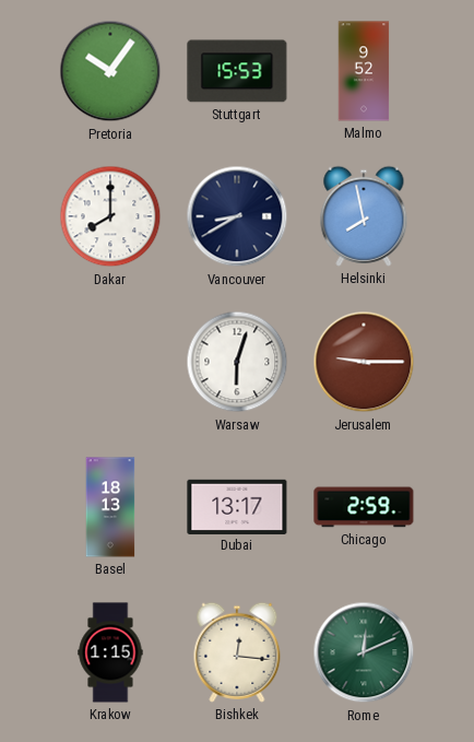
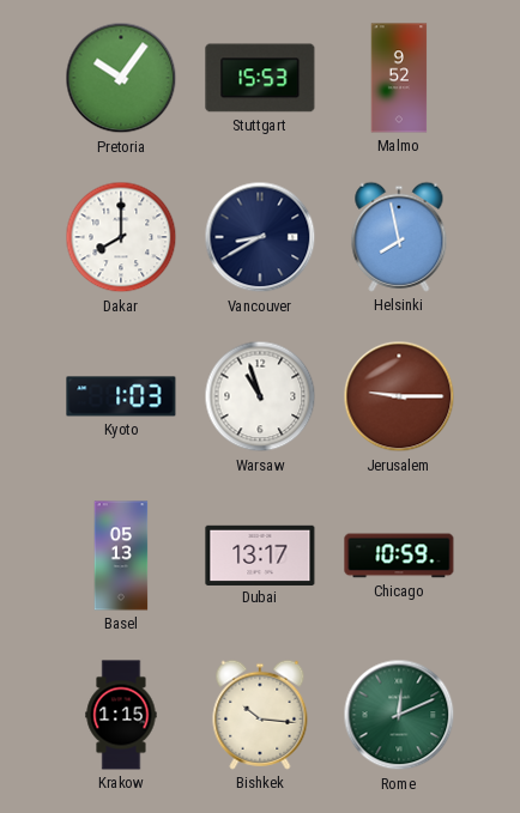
Kyoto: none -> 1:03
Warsaw: 6:03 -> 10:57
Basel: 18:13 -> 05:13
Chicago: 2:59 -> 10:59
Bishkek: 12:16 -> 10:16
